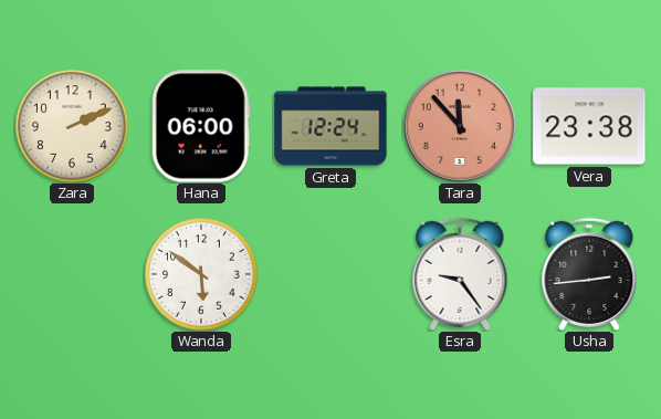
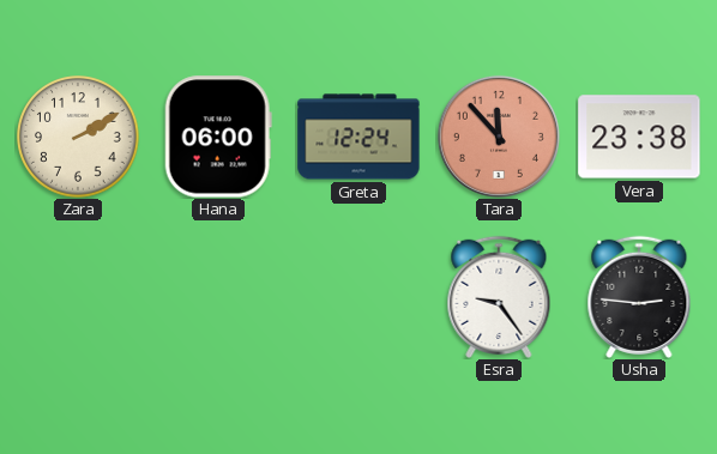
Zara: 2:11 -> 2:10
Wanda: 5:51 -> none
Usha: 2:44 -> 2:46
